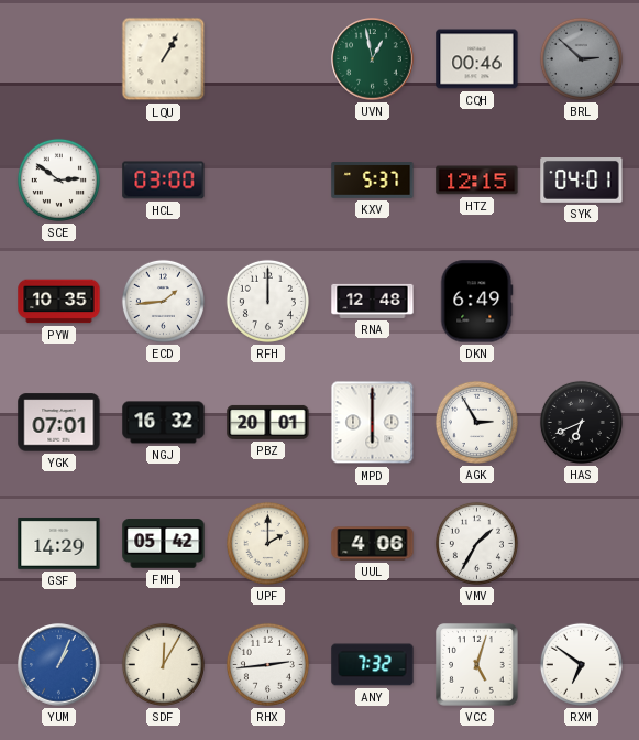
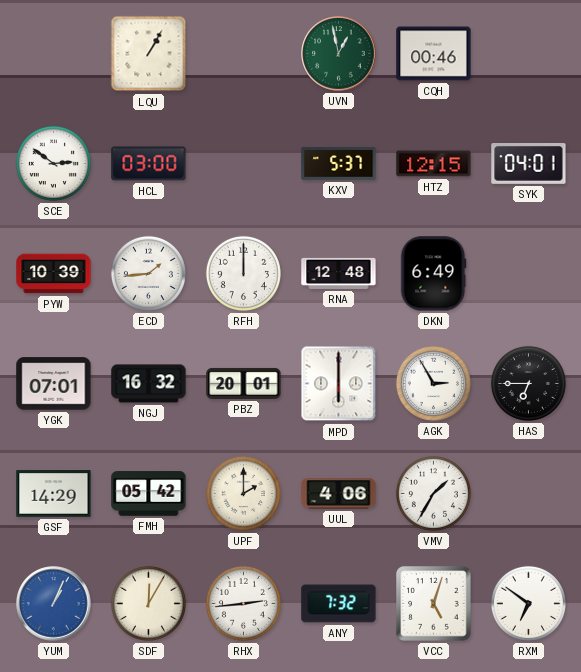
BRL: 2:52 -> none
PYW: 10:35 -> 10:39
HAS: 6:41 -> 6:45
